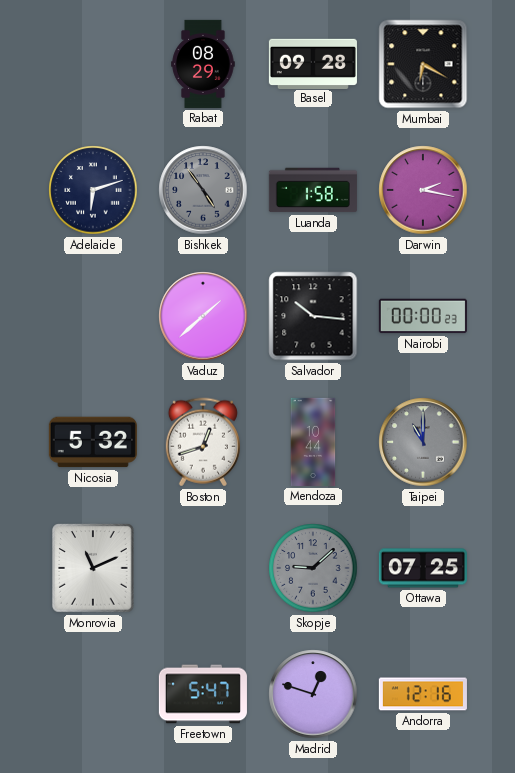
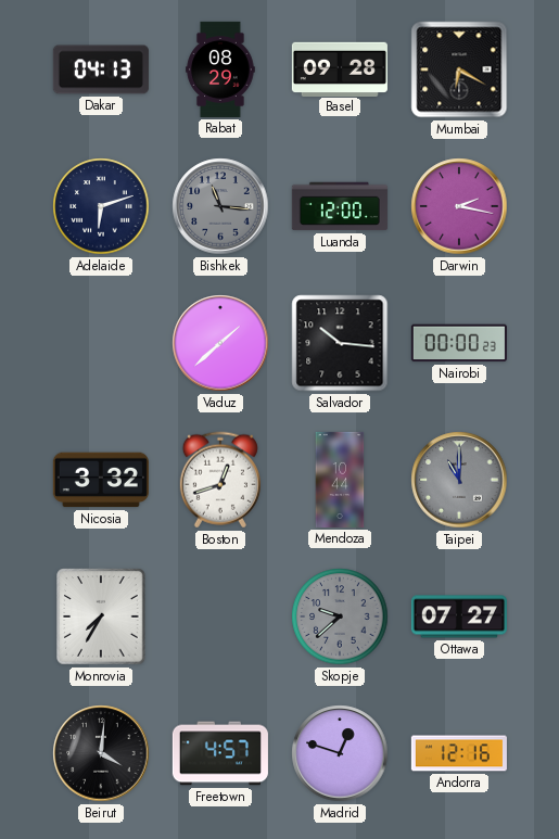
Dakar: none -> 04:13
Bishkek: 4:54 -> 11:16
Luanda: 1:58 -> 12:00
Nicosia: 5:32 -> 3:32
Monrovia: 11:11 -> 7:35
Skopje: 9:08 -> 9:38
Ottawa: 07:25 -> 07:27
Beirut: none -> 4:01
Freetown: 5:47 -> 4:57
